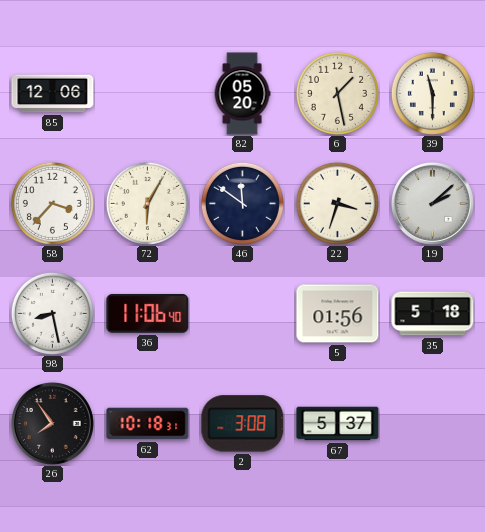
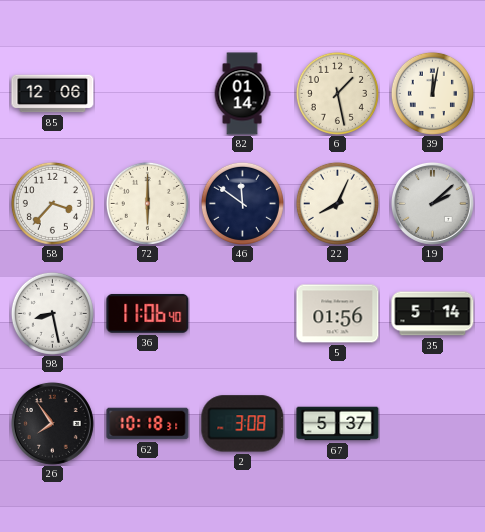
82: 05:20 -> 01:14
39: 11:30 -> 12:02
72: 6:05 -> 6:00
22: 3:33 -> 8:04
35: 5:18 -> 5:14
